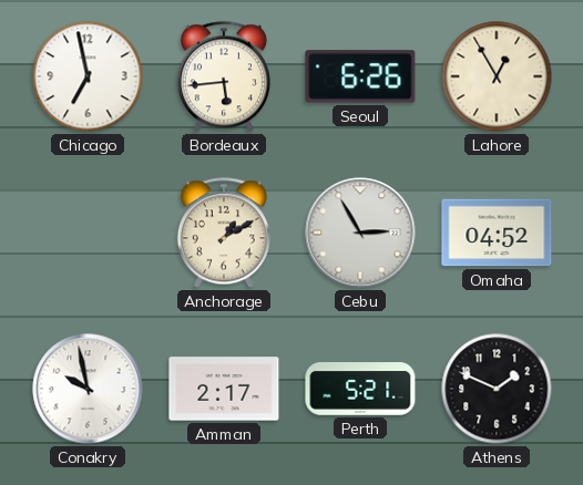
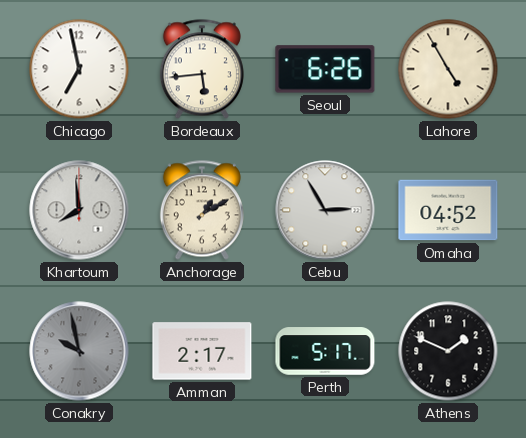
Lahore: 12:55 -> 4:55
Khartoum: none -> 7:59
Conakry dial: white -> grey
Perth: 5:21 -> 5:17
